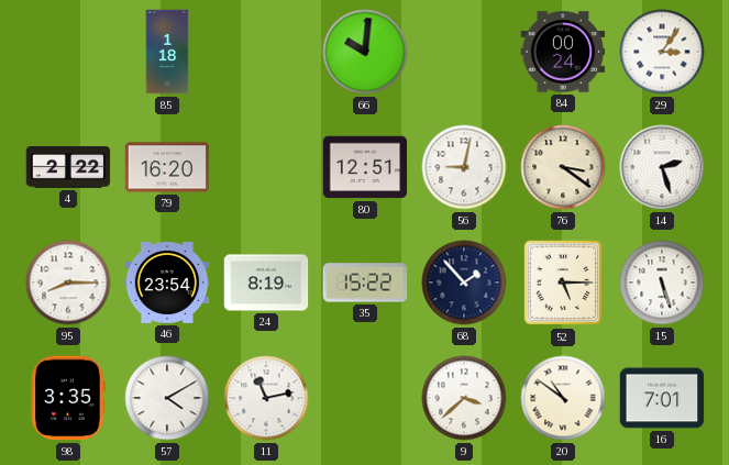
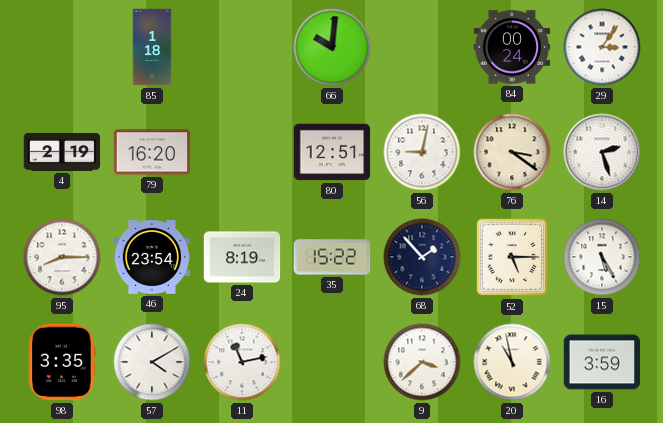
4: 2:22 -> 2:19
15: 5:27 -> 5:25
20: 10:51 -> 10:58
16: 7:01 -> 3:59
